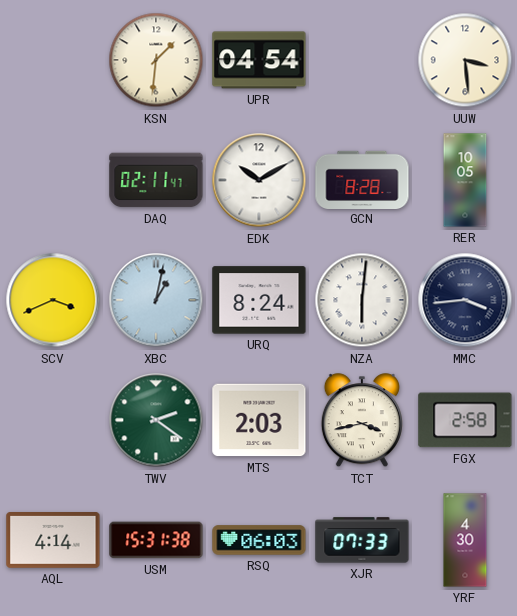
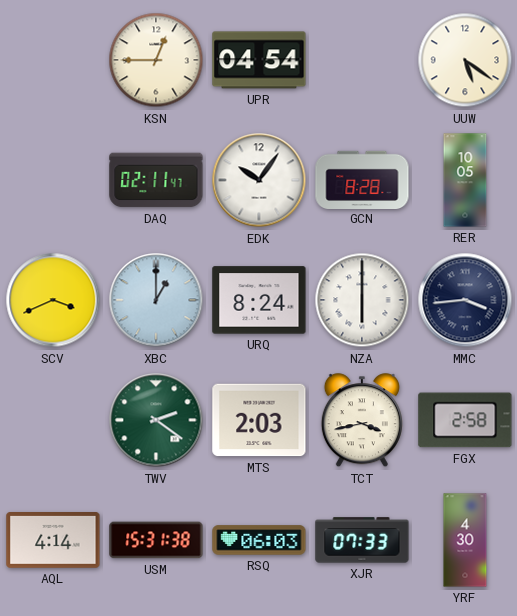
KSN: 1:31 -> 12:45
UUW: 3:29 -> 5:21
EDK: 10:10 -> 10:06
XBC: 1:02 -> 1:00
NZA: 6:01 -> 6:00
